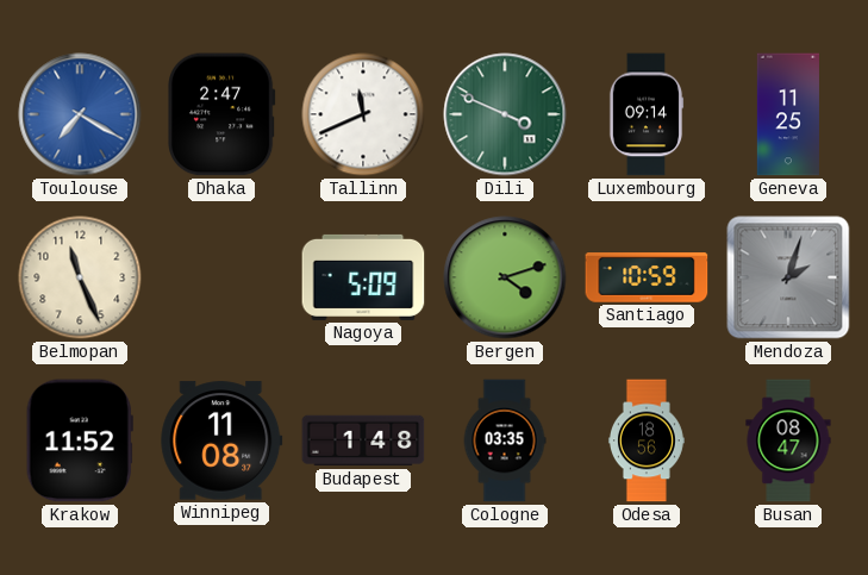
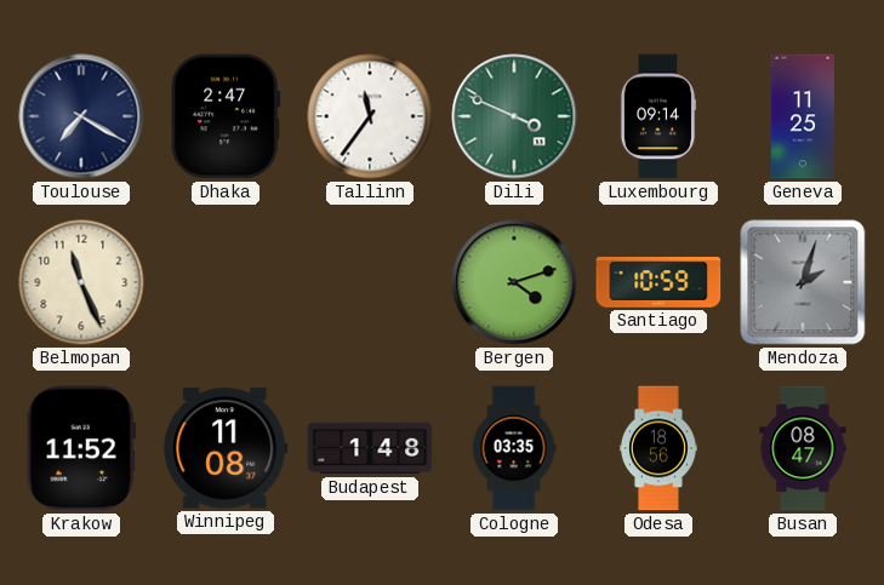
Toulouse dial: blue -> navy
Tallinn: 11:41 -> 11:36
Nagoya: 5:09 -> none
